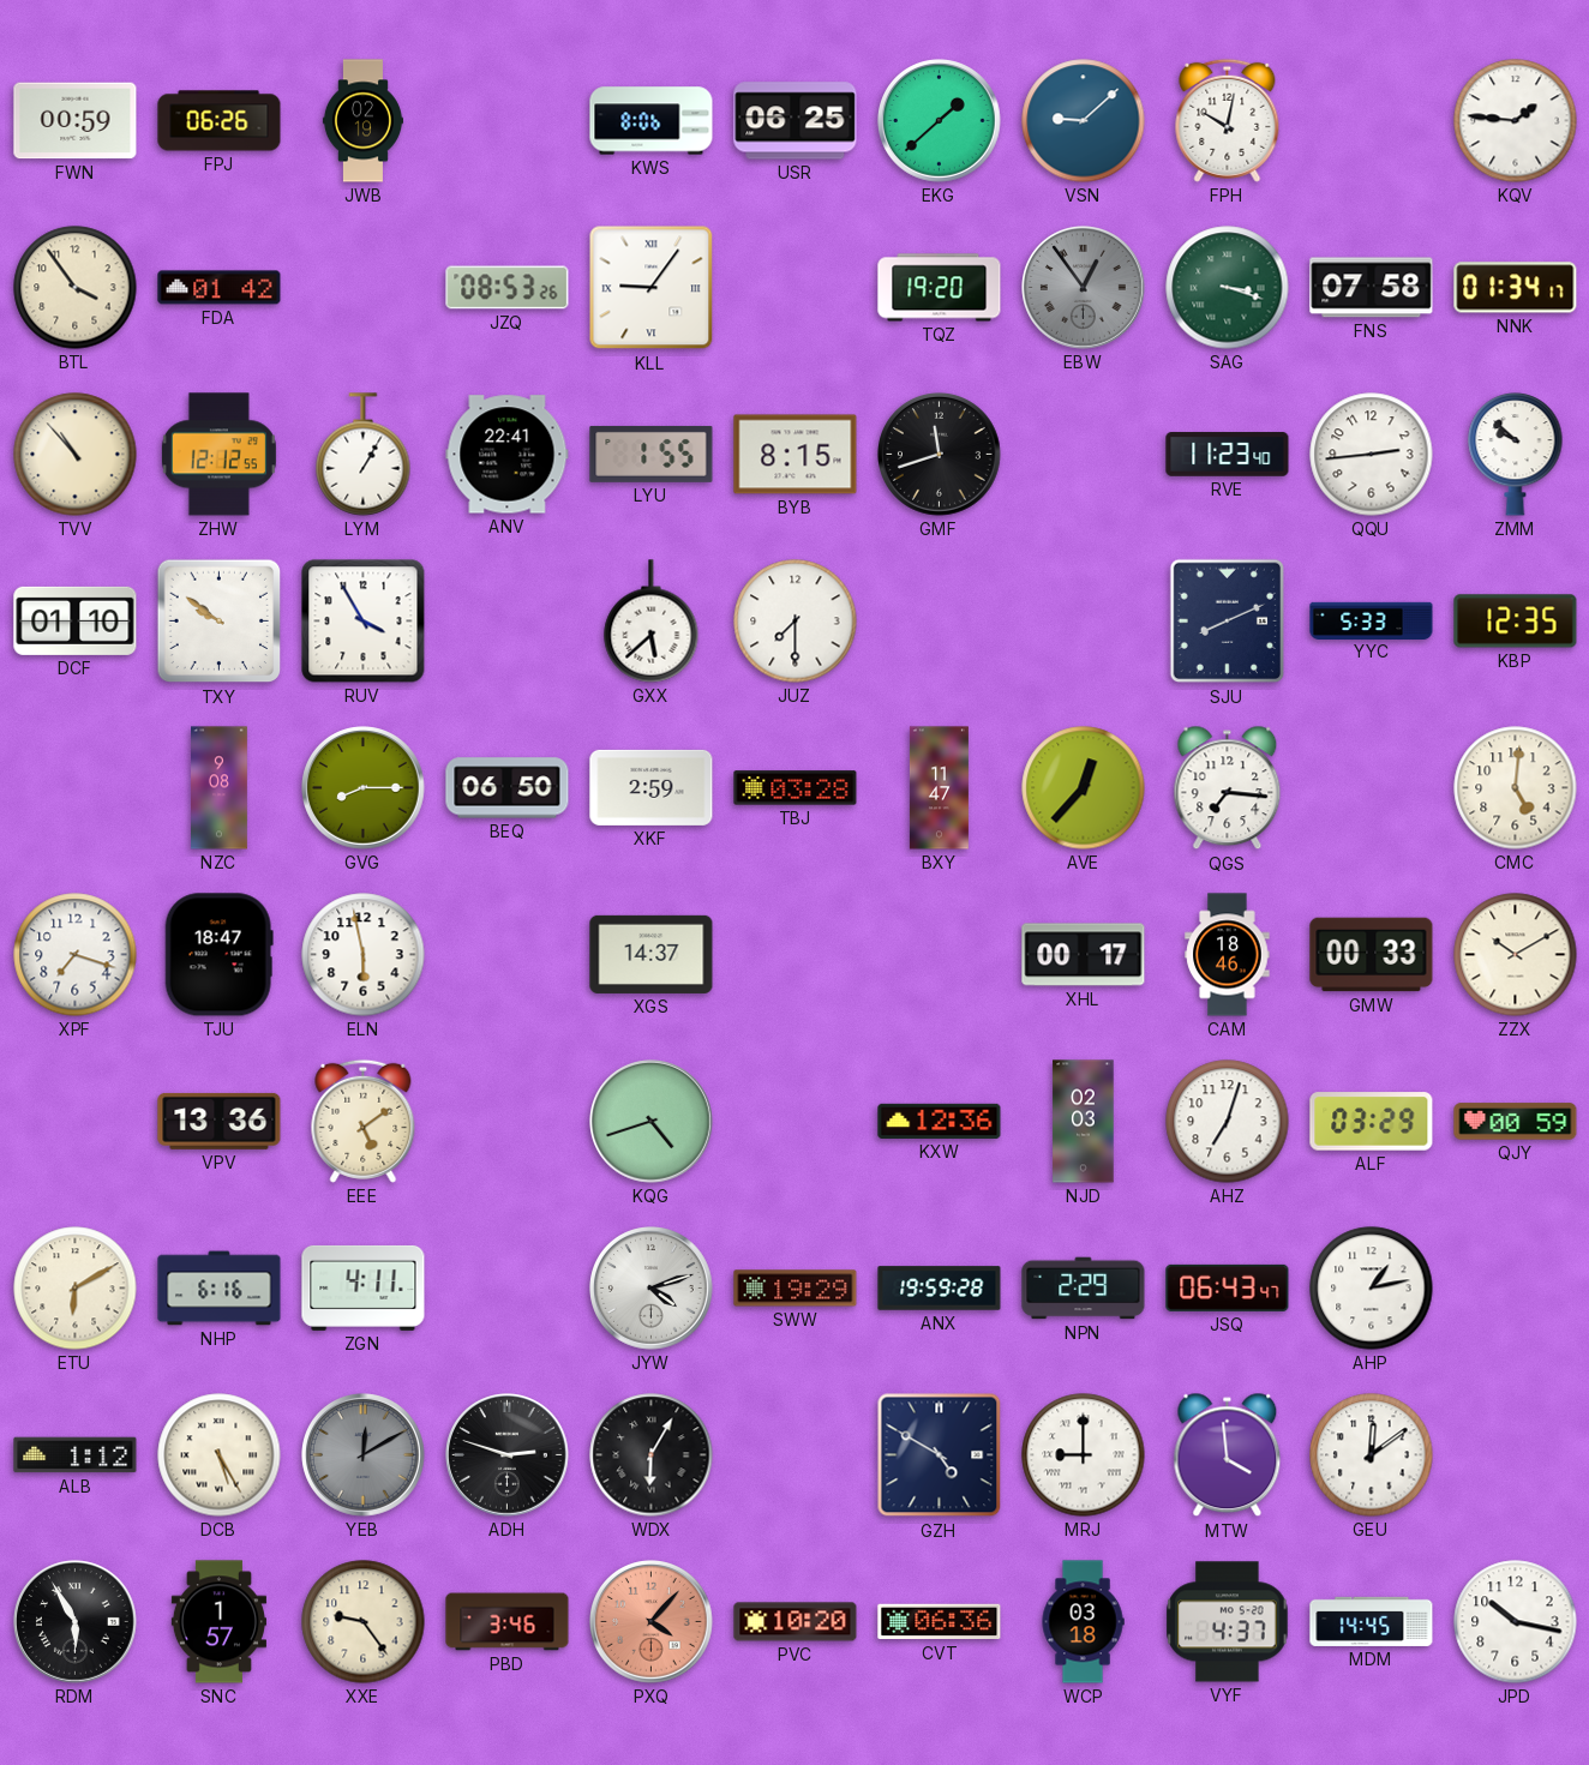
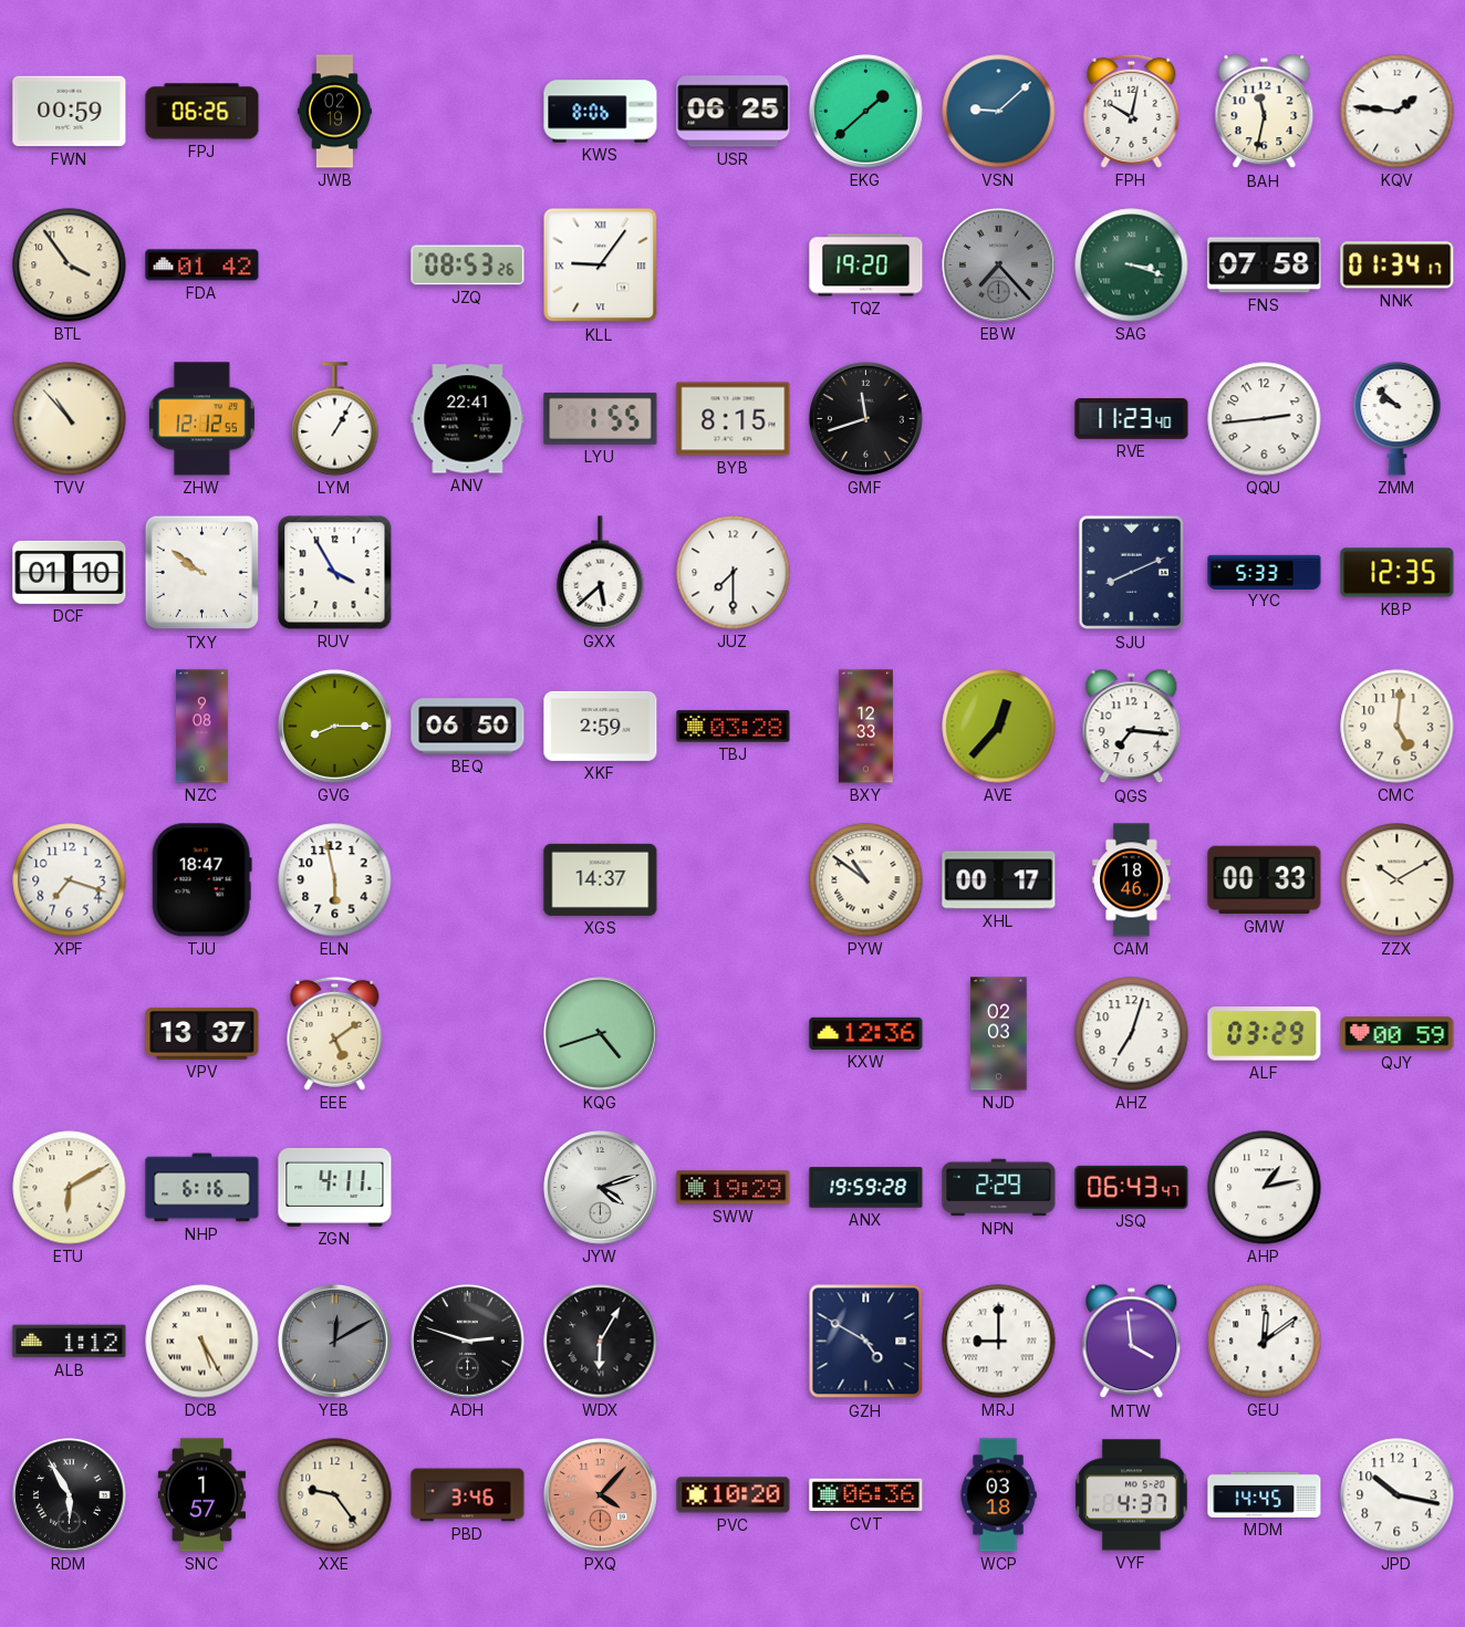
BAH: none -> 11:32
EBW: 12:54 -> 7:23
BXY: 11:47 -> 12:33
PYW: none -> 10:51
VPV: 13:36 -> 13:37
